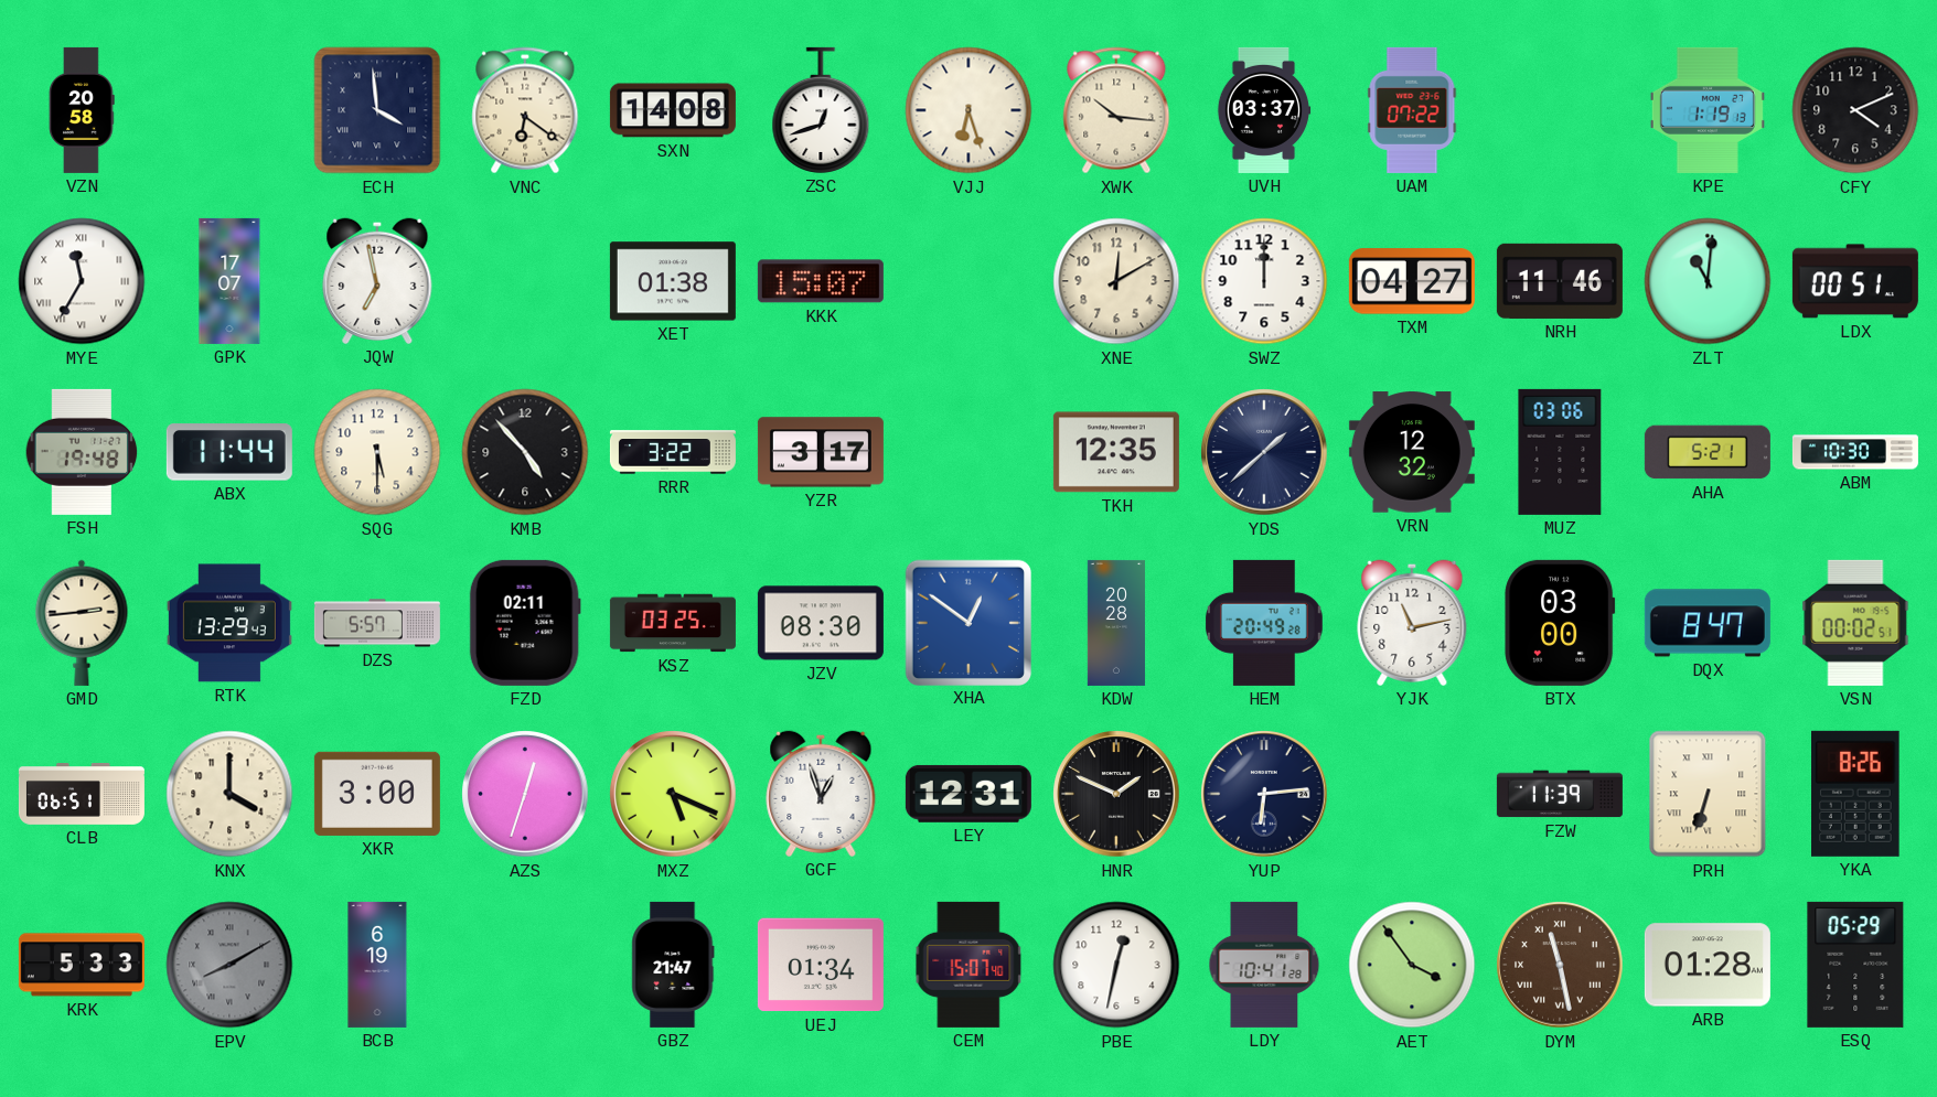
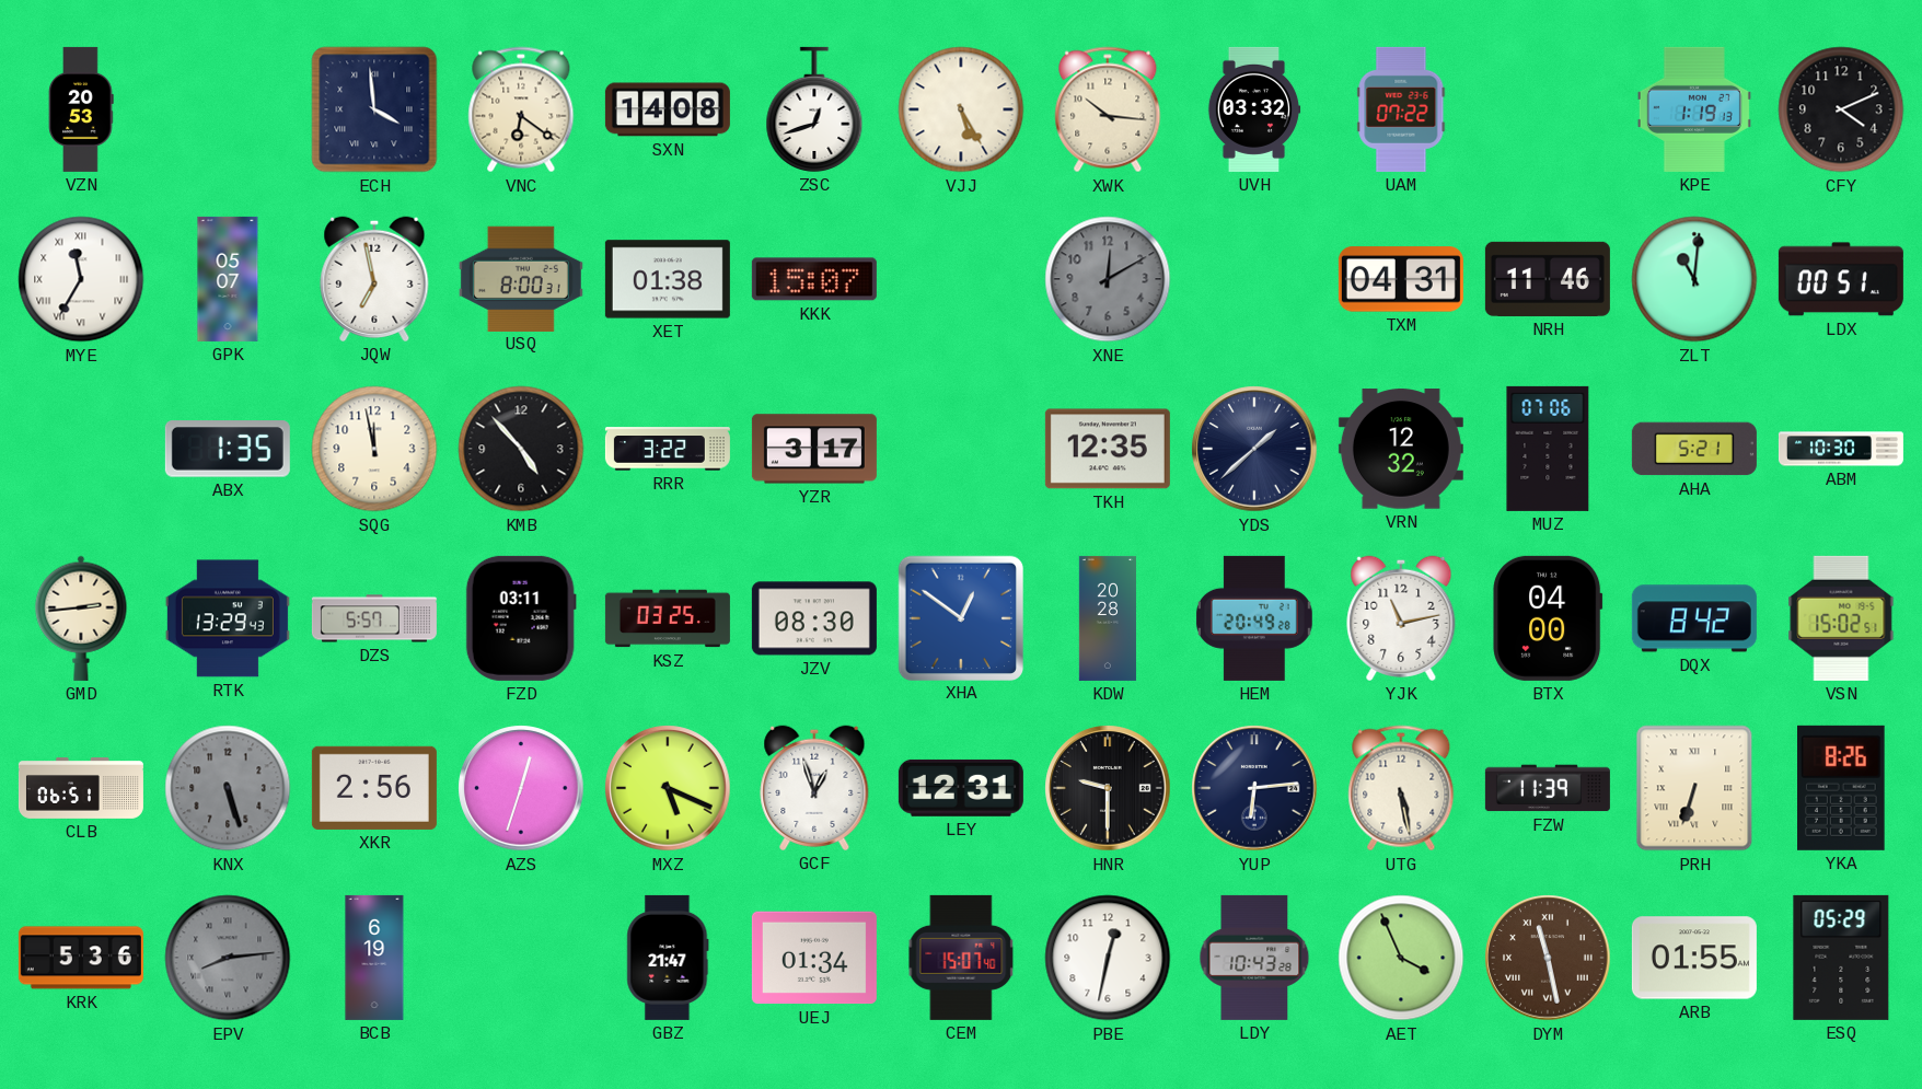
VZN: 20:58 -> 20:53
VJJ: 6:27 -> 5:25
UVH: 03:37 -> 03:32
GPK: 17:07 -> 05:07
USQ: none -> 8:00
XNE dial: cream -> grey
SWZ: 12:00 -> none
TXM: 04:27 -> 04:31
FSH: 19:48 -> none
ABX: 11:44 -> 1:35
SQG: 5:30 -> 11:58
MUZ: 03:06 -> 07:06
FZD: 02:11 -> 03:11
BTX: 03:00 -> 04:00
DQX: 8:47 -> 8:42
VSN: 00:02 -> 15:02
KNX: 4:00 -> 5:27
KNX dial: cream -> grey
XKR: 3:00 -> 2:56
HNR: 1:49 -> 9:30
UTG: none -> 5:28
KRK: 5:33 -> 5:36
EPV: 8:10 -> 8:14
LDY: 10:41 -> 10:43
AET: 3:54 -> 3:56
ARB: 01:28 -> 01:55
